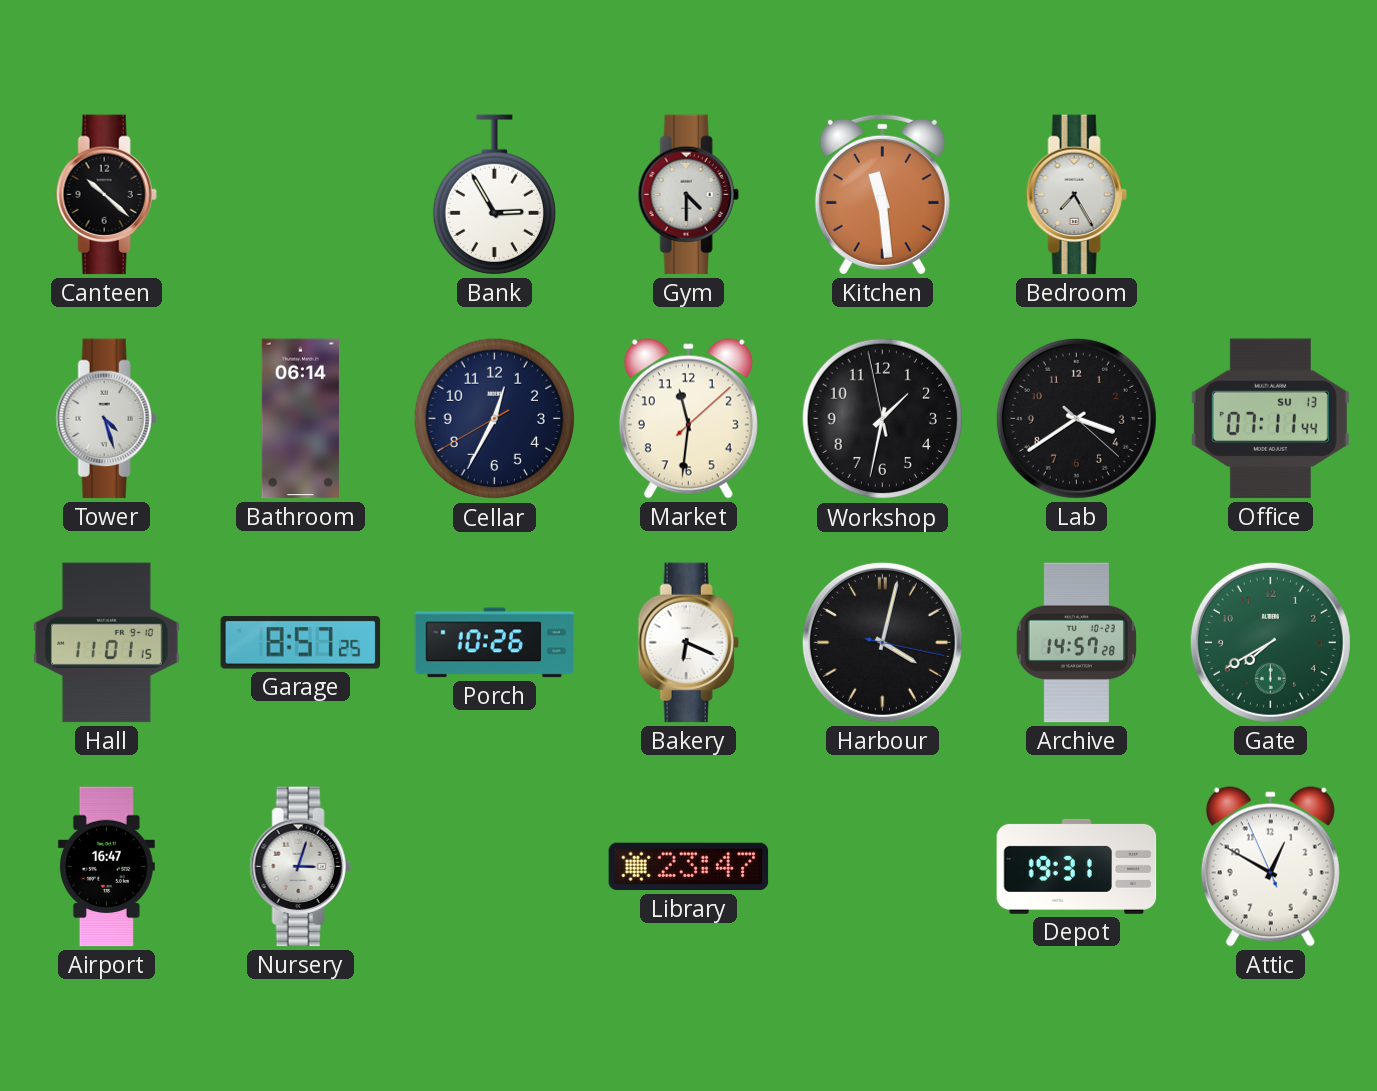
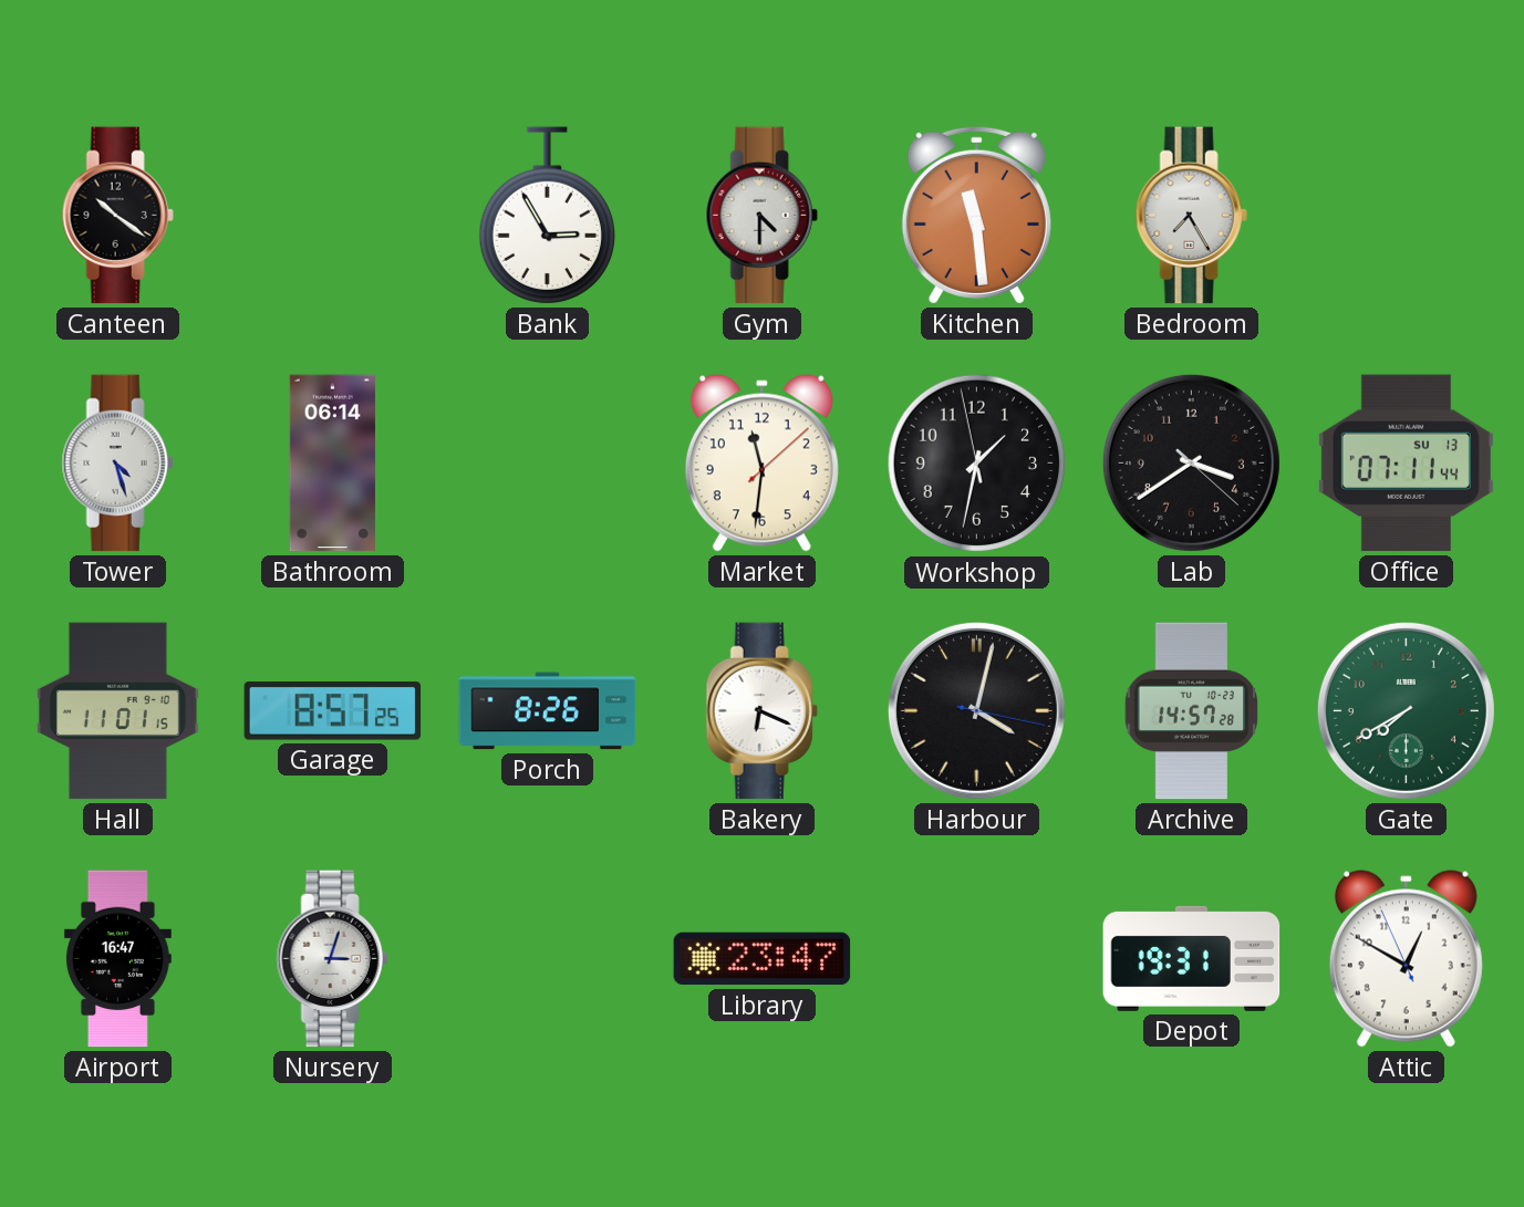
Canteen: 10:22 -> 10:21
Cellar: 12:34 -> none
Porch: 10:26 -> 8:26
